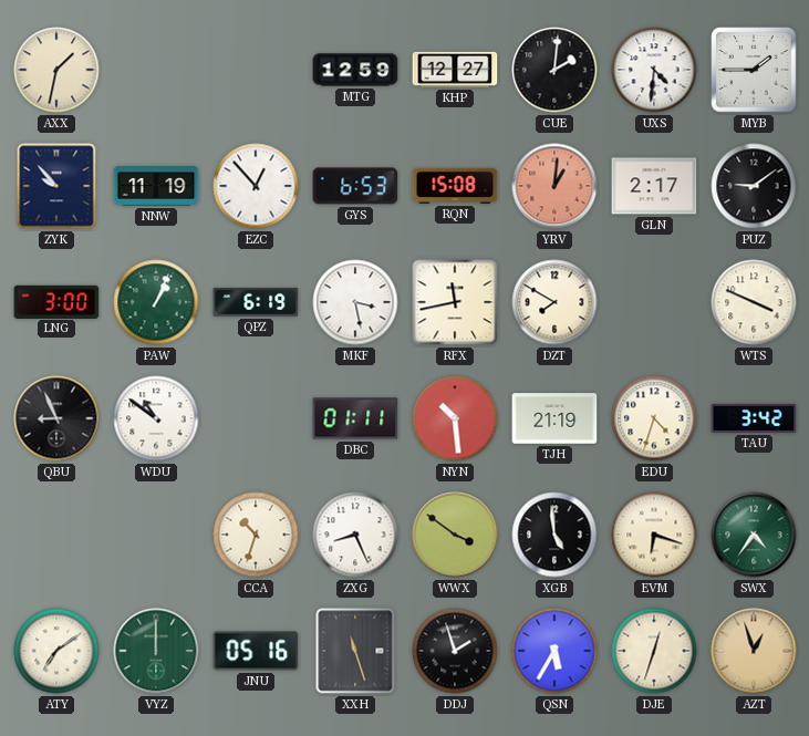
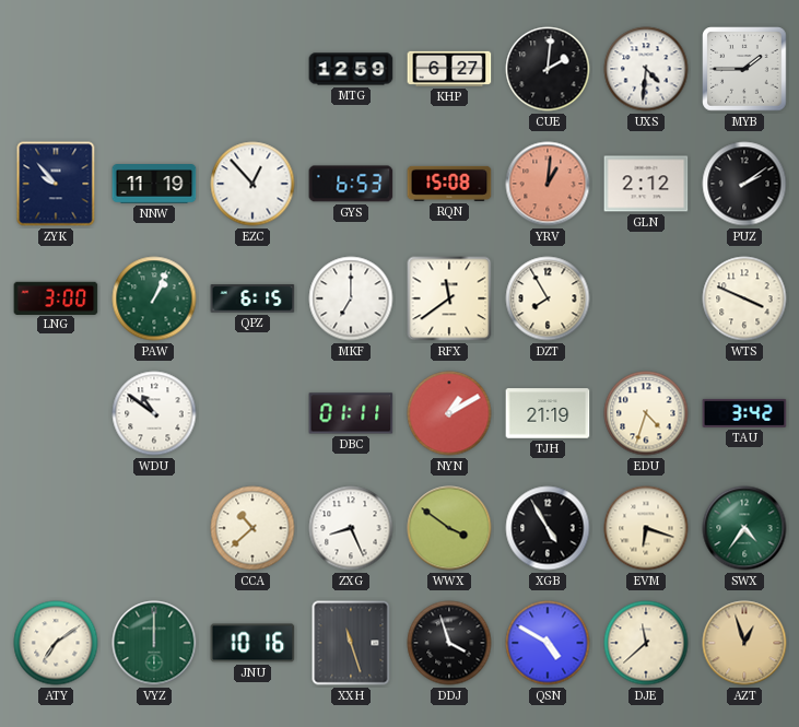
AXX: 1:32 -> none
KHP: 12:27 -> 6:27
GLN: 2:17 -> 2:12
PUZ: 9:09 -> 2:09
QPZ: 6:19 -> 6:15
MKF: 3:28 -> 7:00
RFX: 11:43 -> 11:39
DZT: 7:50 -> 7:55
QBU: 8:56 -> none
NYN: 10:29 -> 1:10
CCA: 10:33 -> 10:38
XGB: 4:59 -> 4:55
JNU: 05:16 -> 10:16
DDJ: 1:57 -> 3:57
QSN: 5:35 -> 4:50
DJE: 12:33 -> 11:38
